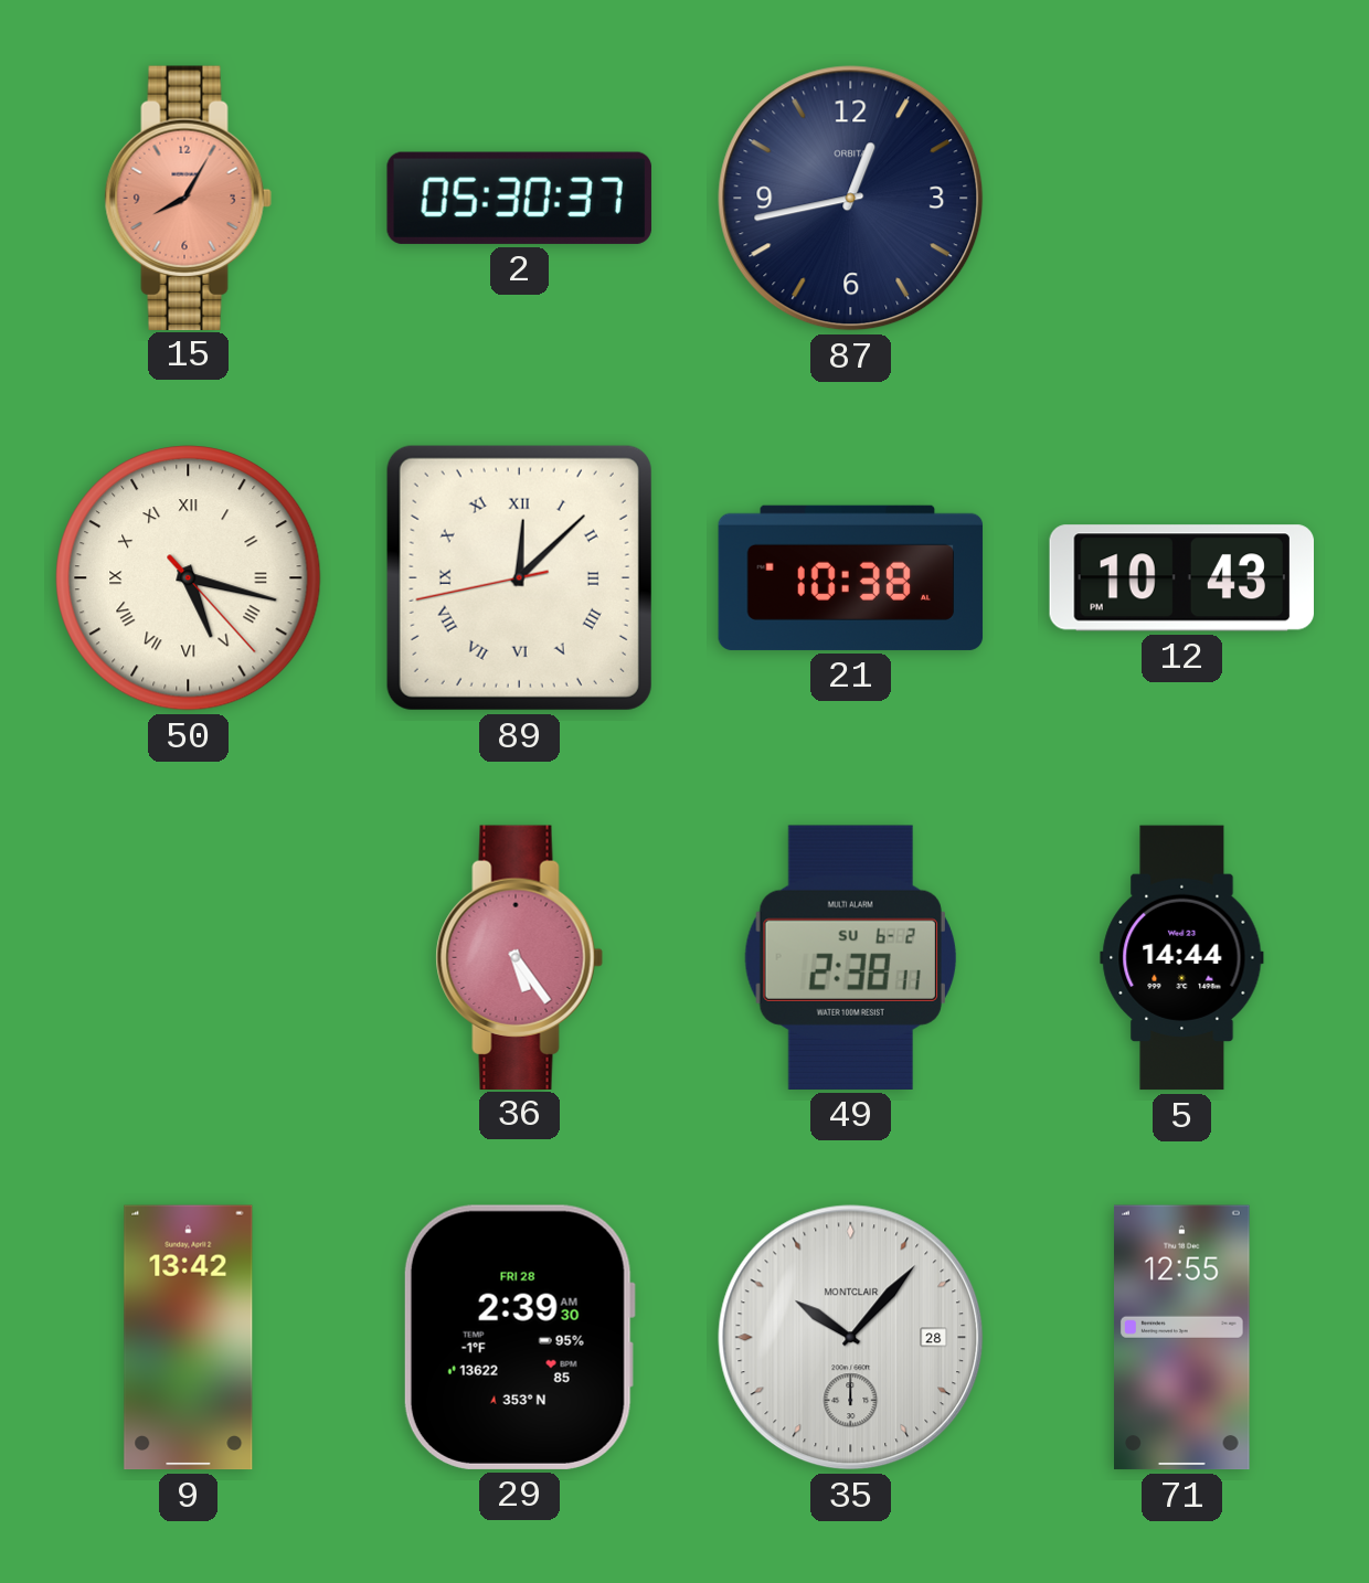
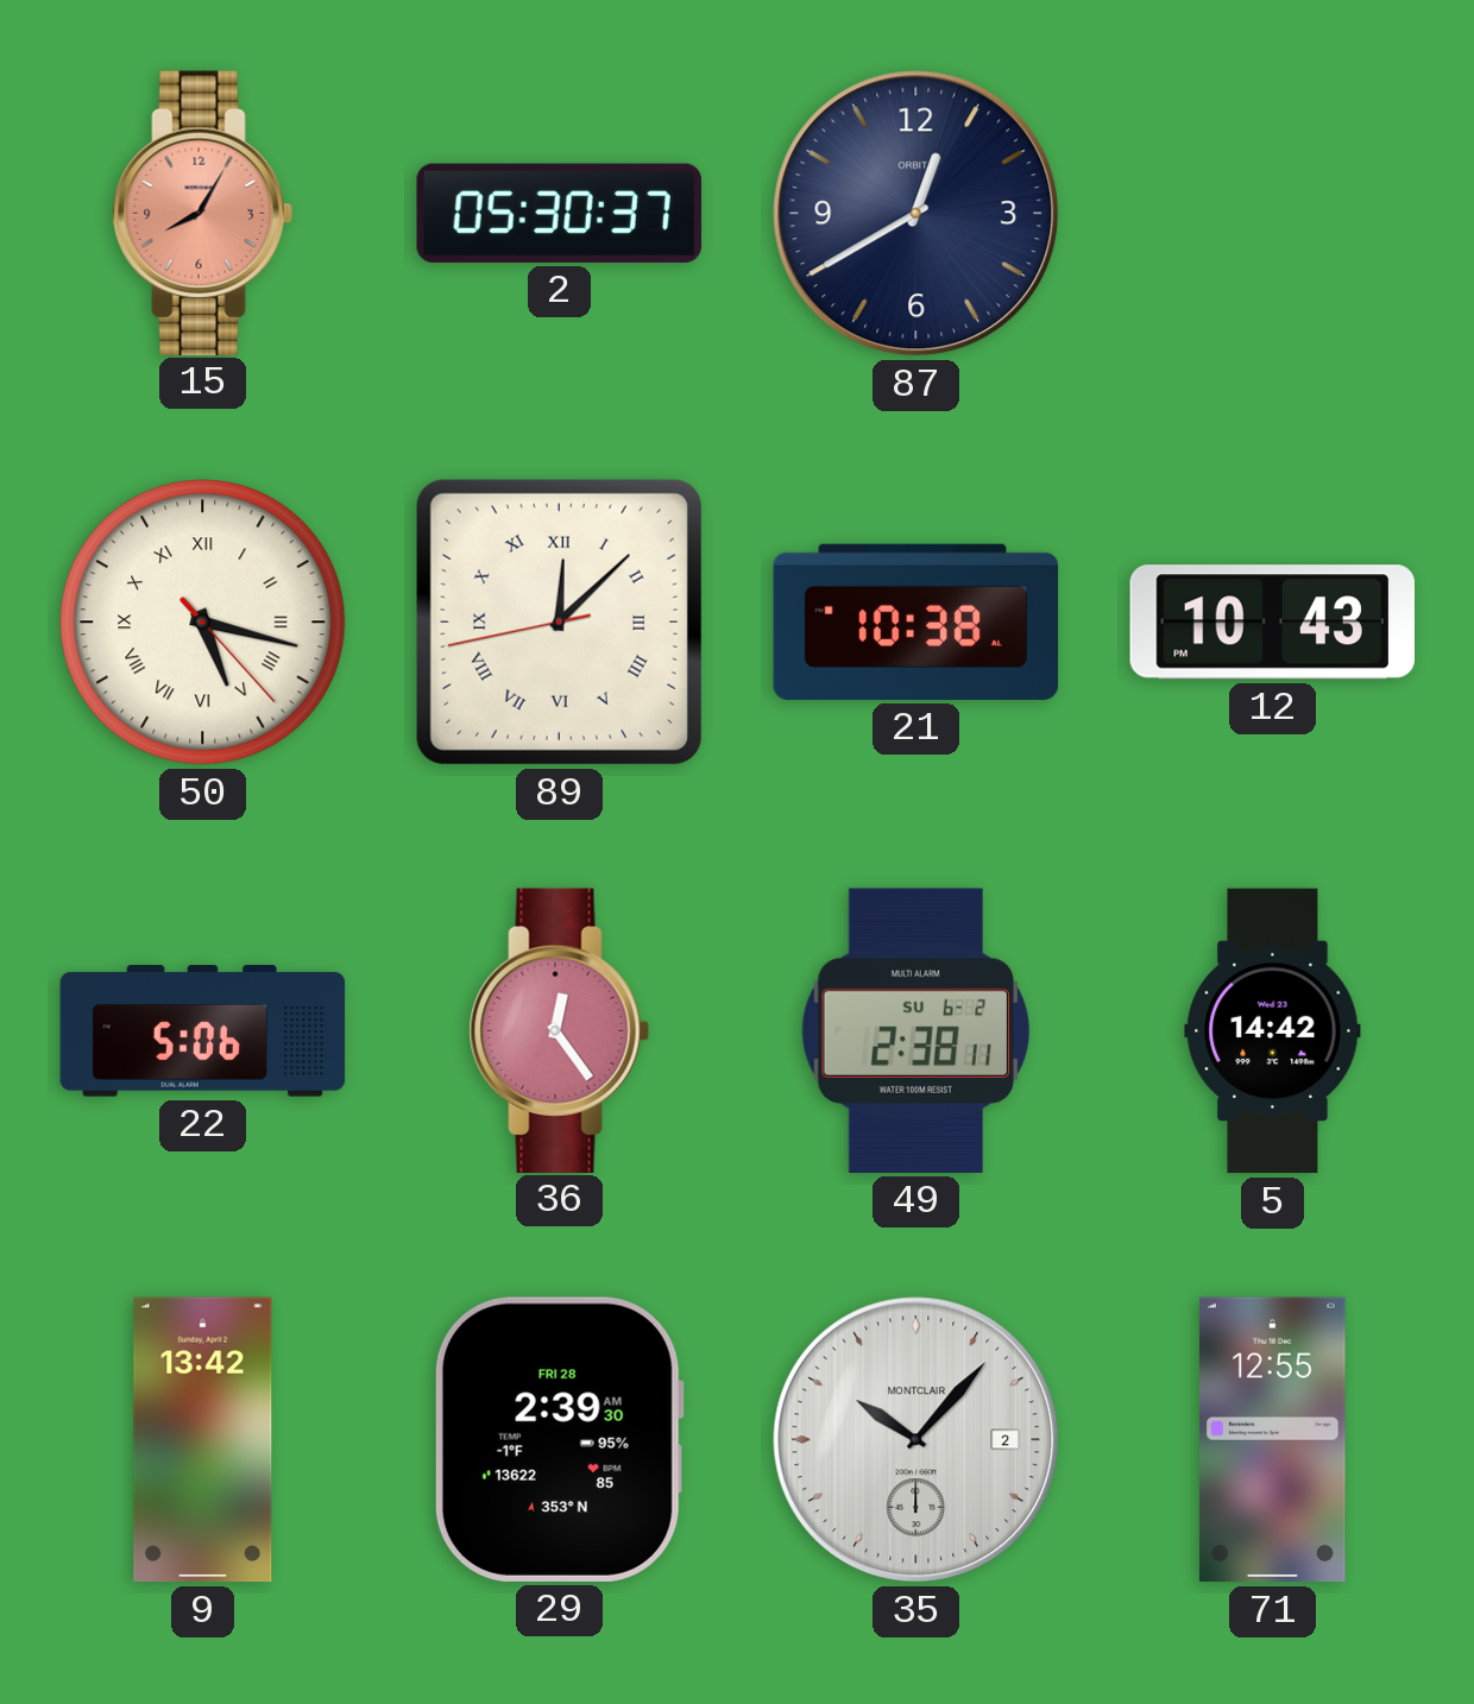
87: 12:43 -> 12:40
22: none -> 5:06
36: 5:24 -> 12:24
5: 14:44 -> 14:42
35 date: 28 -> 2
